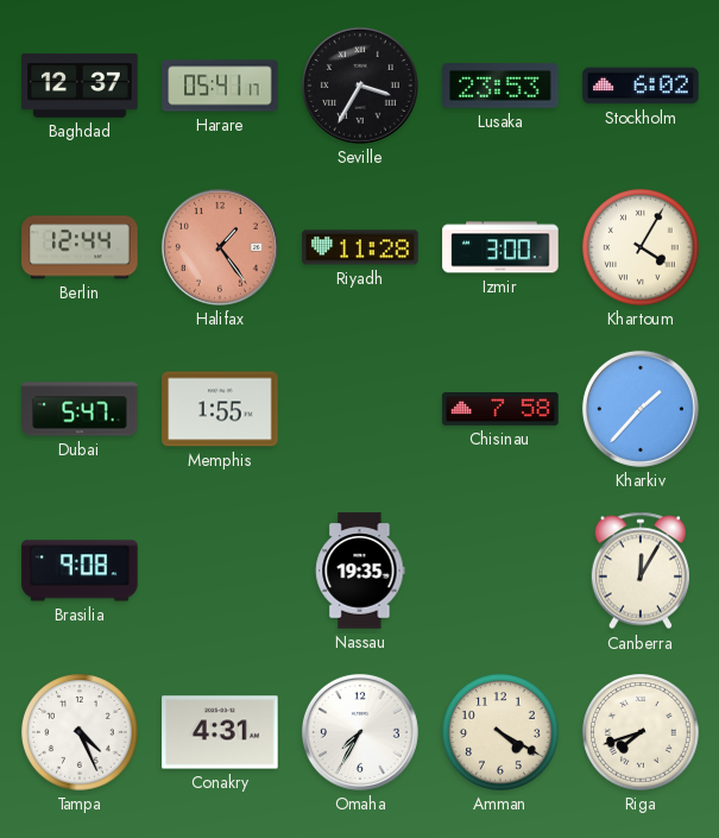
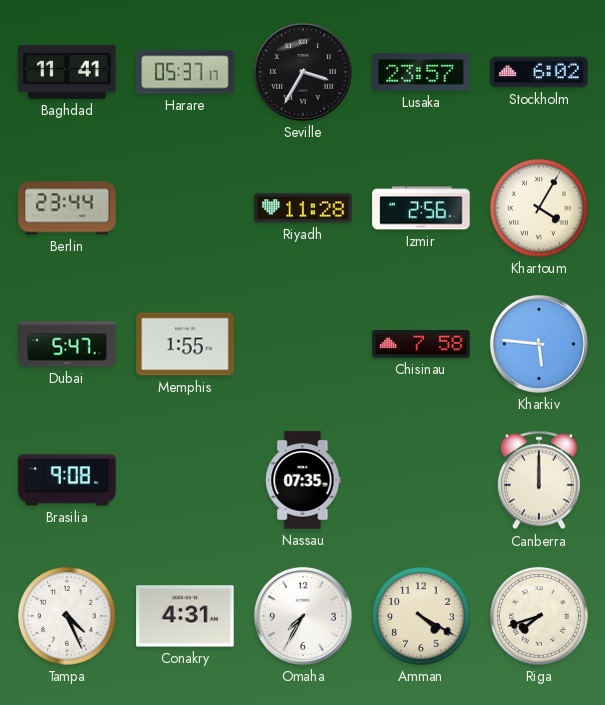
Baghdad: 12:37 -> 11:41
Harare: 05:41 -> 05:37
Lusaka: 23:53 -> 23:57
Berlin: 12:44 -> 23:44
Halifax: 1:24 -> none
Izmir: 3:00 -> 2:56
Kharkiv: 1:37 -> 5:46
Nassau: 19:35 -> 07:35
Canberra: 12:05 -> 12:00
